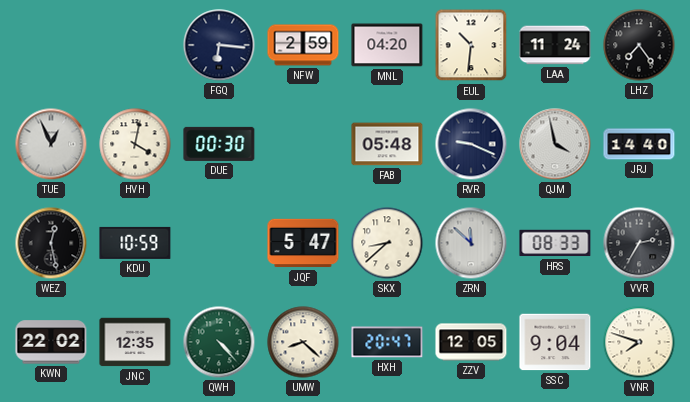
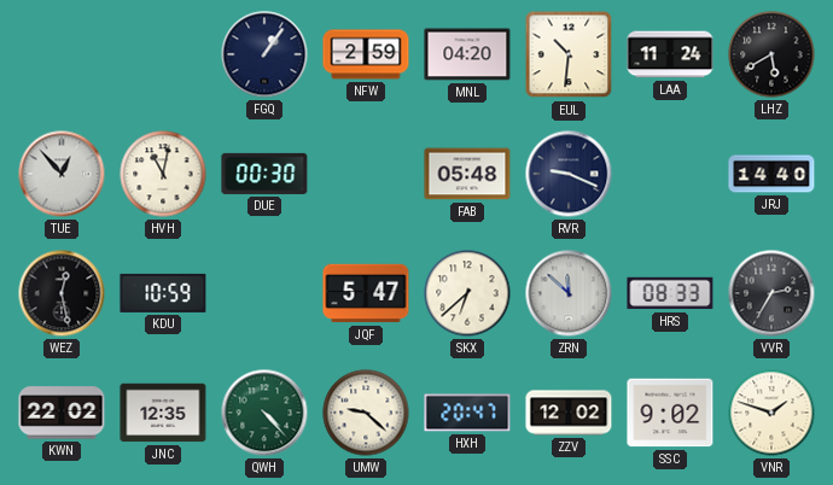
FGQ: 6:16 -> 1:06
LHZ: 7:24 -> 5:40
TUE: 12:56 -> 12:53
HVH: 4:02 -> 11:02
QJM: 3:58 -> none
SKX: 8:38 -> 6:38
UMW: 8:22 -> 9:22
ZZV: 12:05 -> 12:02
SSC: 9:04 -> 9:02
VNR: 7:48 -> 1:48
